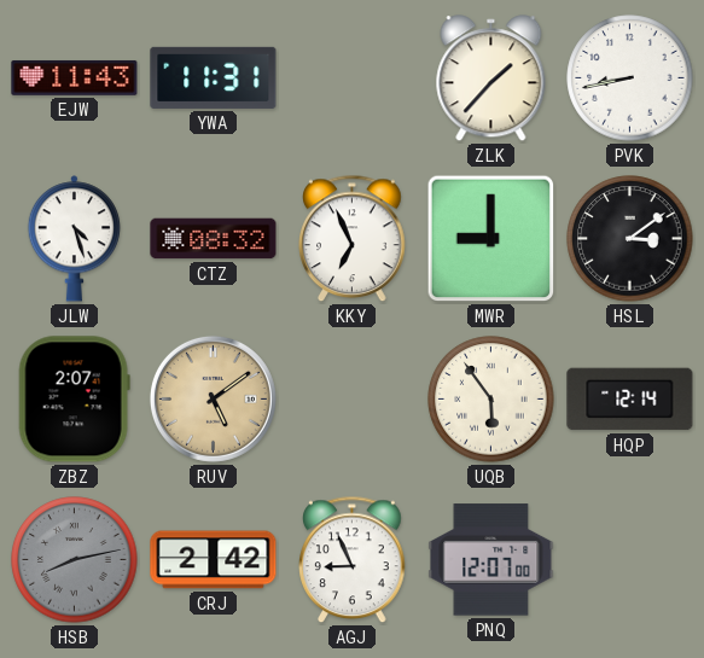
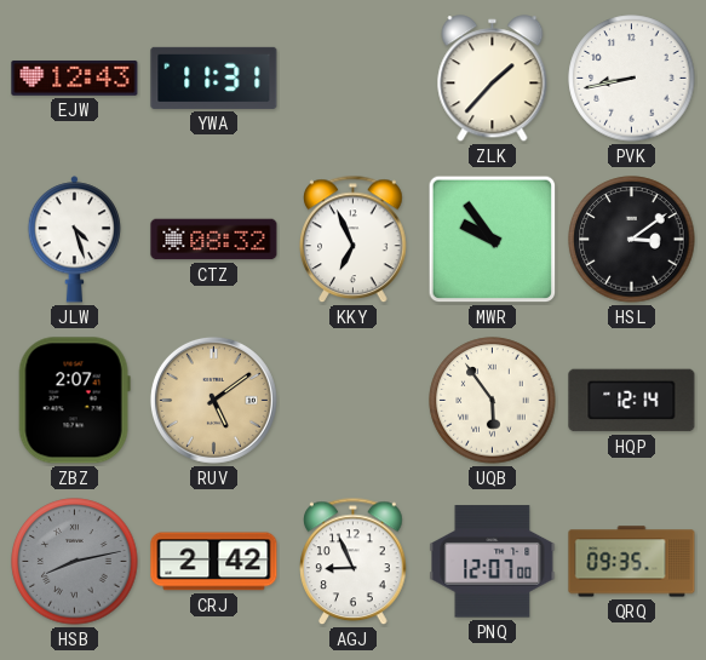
EJW: 11:43 -> 12:43
MWR: 9:00 -> 9:54
QRQ: none -> 09:35
